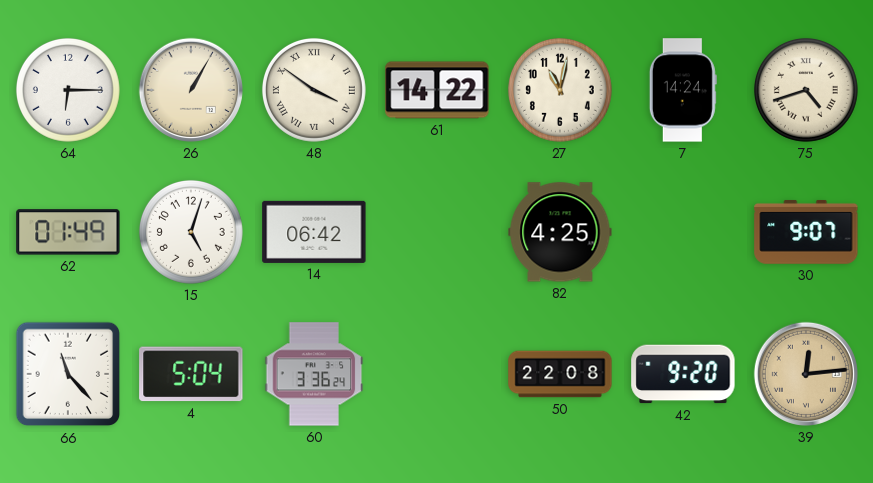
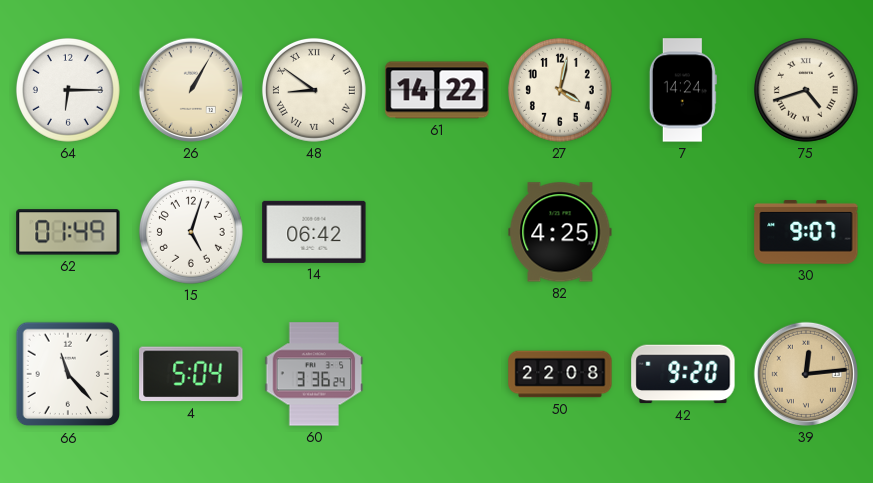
48: 3:51 -> 8:51
27: 11:02 -> 4:02
